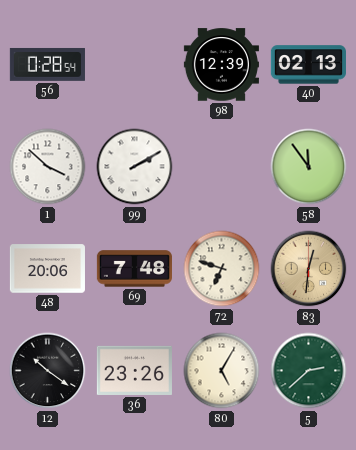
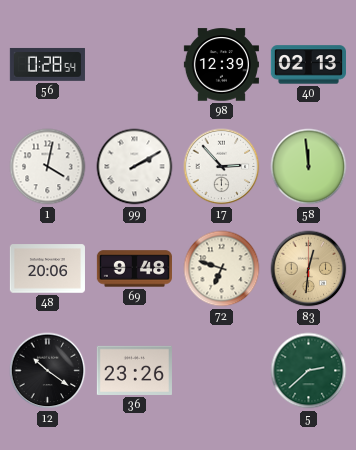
1: 3:52 -> 4:02
17: none -> 2:53
58: 11:54 -> 11:59
69: 7:48 -> 9:48
80: 5:05 -> none
